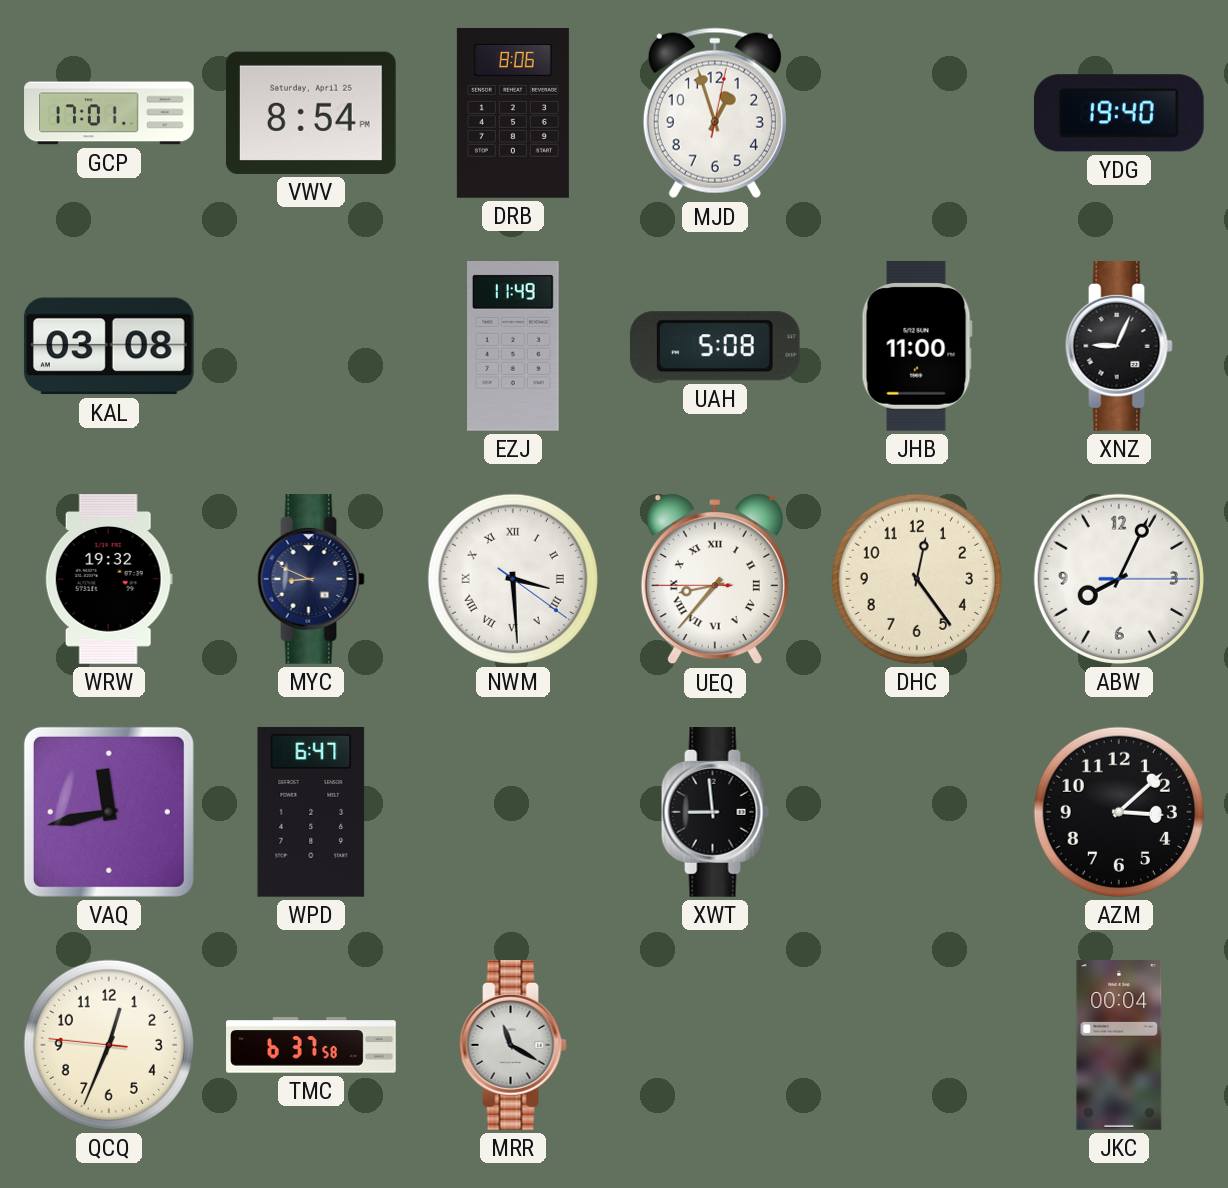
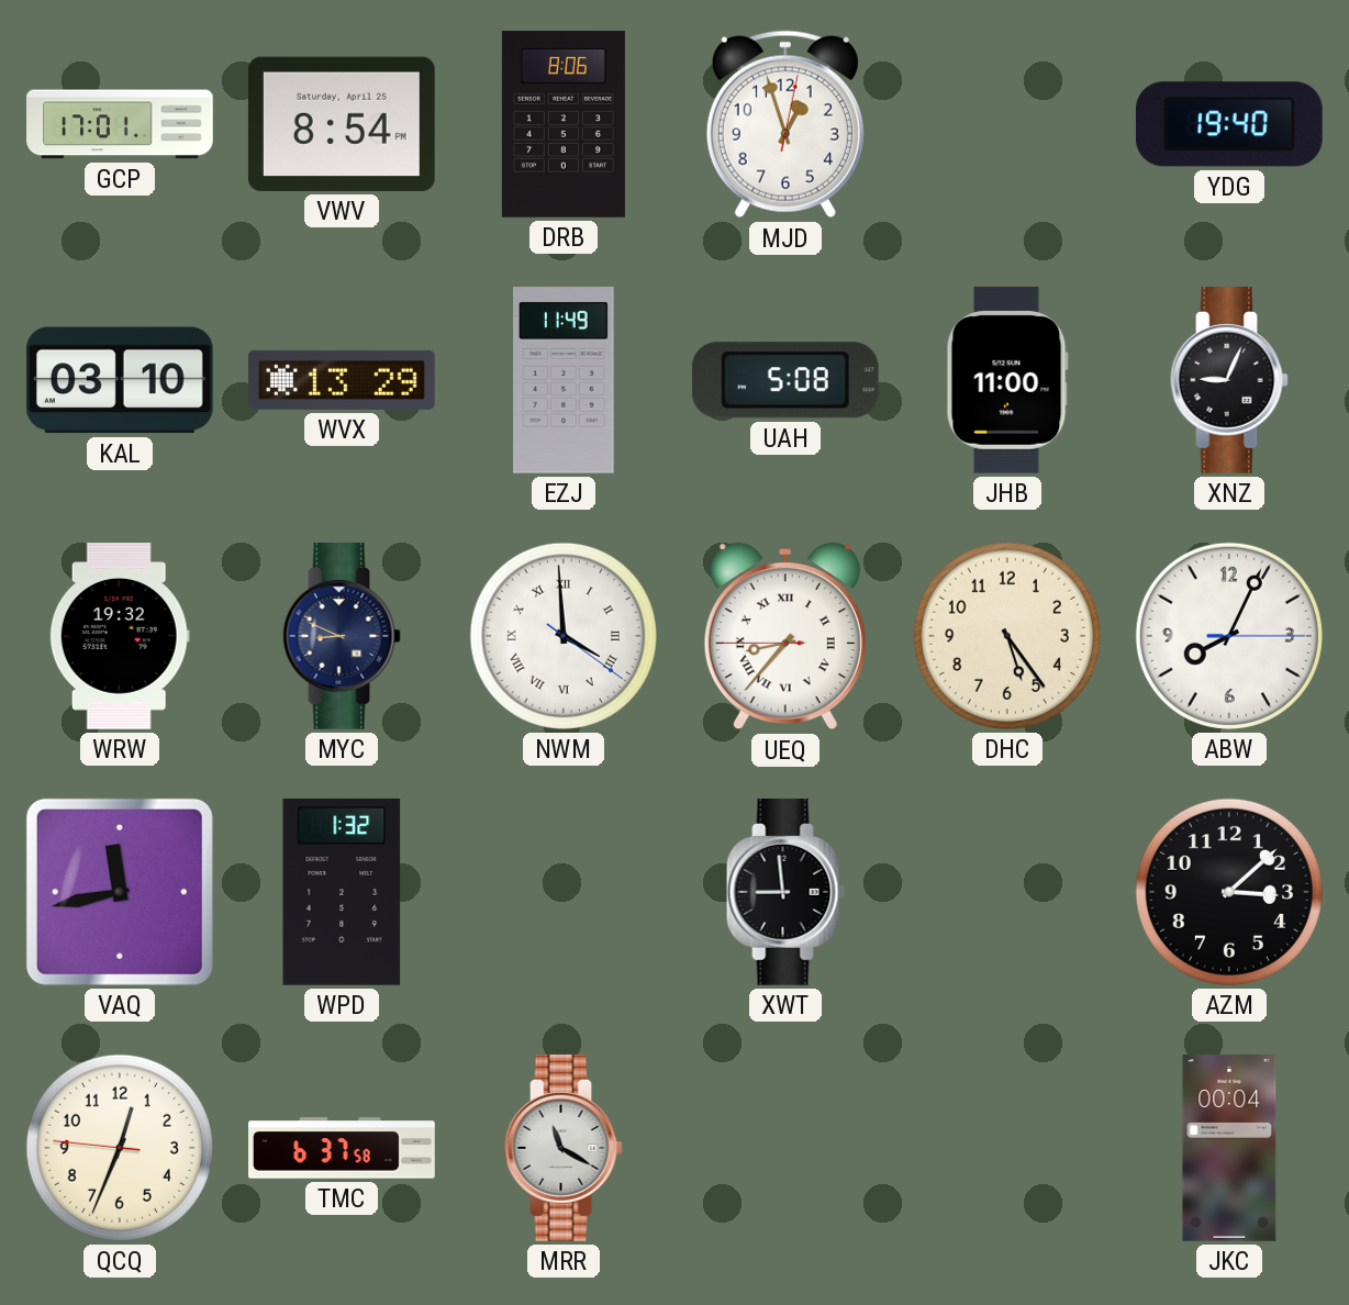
KAL: 03:08 -> 03:10
WVX: none -> 13:29
NWM: 3:29 -> 3:59
DHC: 12:24 -> 5:24
WPD: 6:47 -> 1:32
